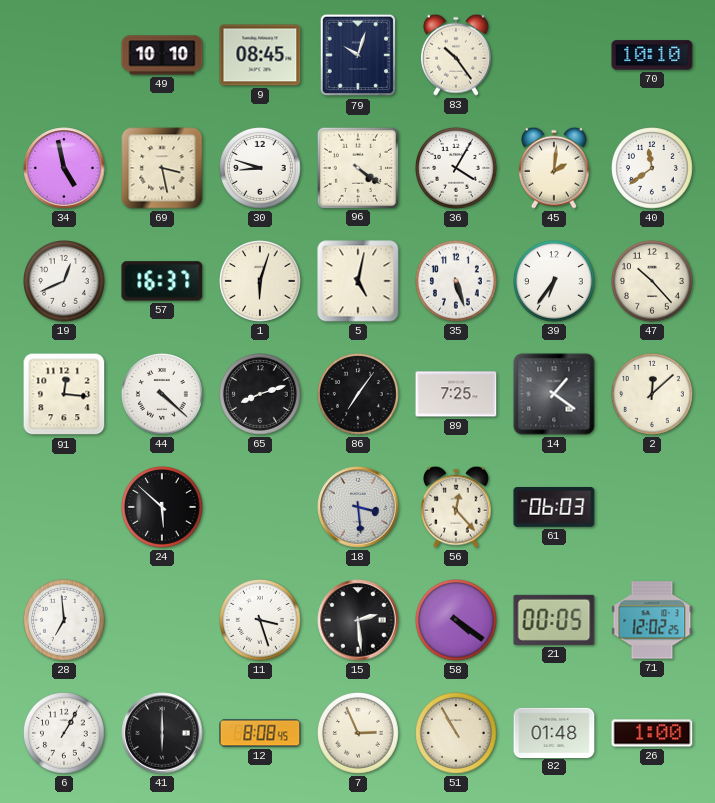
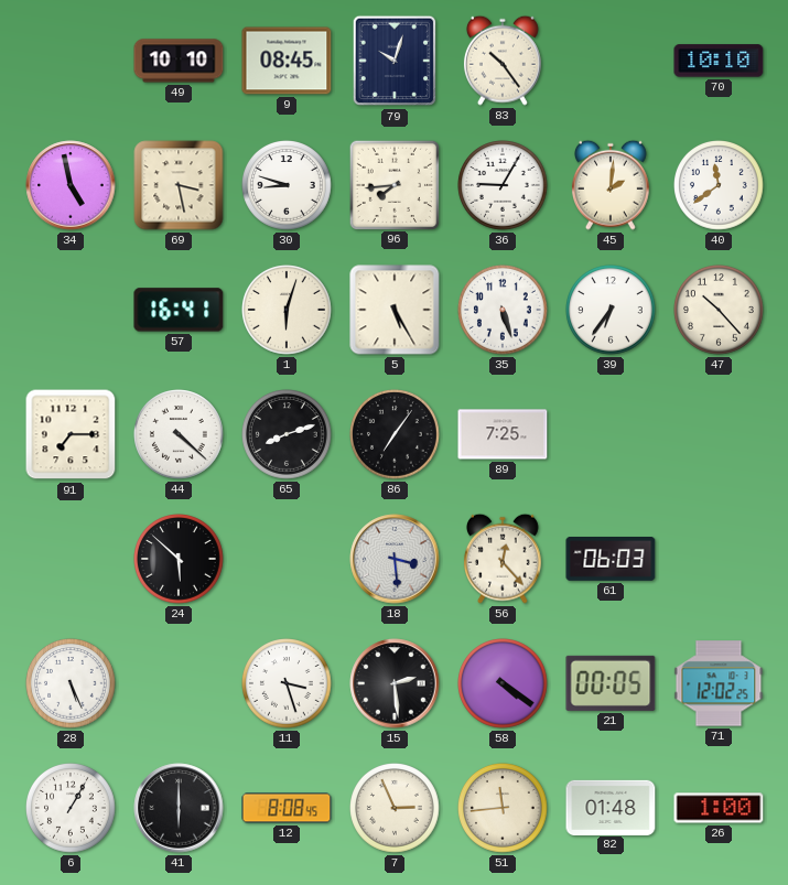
96: 4:21 -> 7:44
36: 4:05 -> 9:05
19: 12:41 -> none
57: 16:37 -> 16:41
5: 5:02 -> 5:25
91: 12:16 -> 7:15
14: 1:21 -> none
2: 12:08 -> none
28: 6:59 -> 5:26
51: 10:55 -> 11:44
